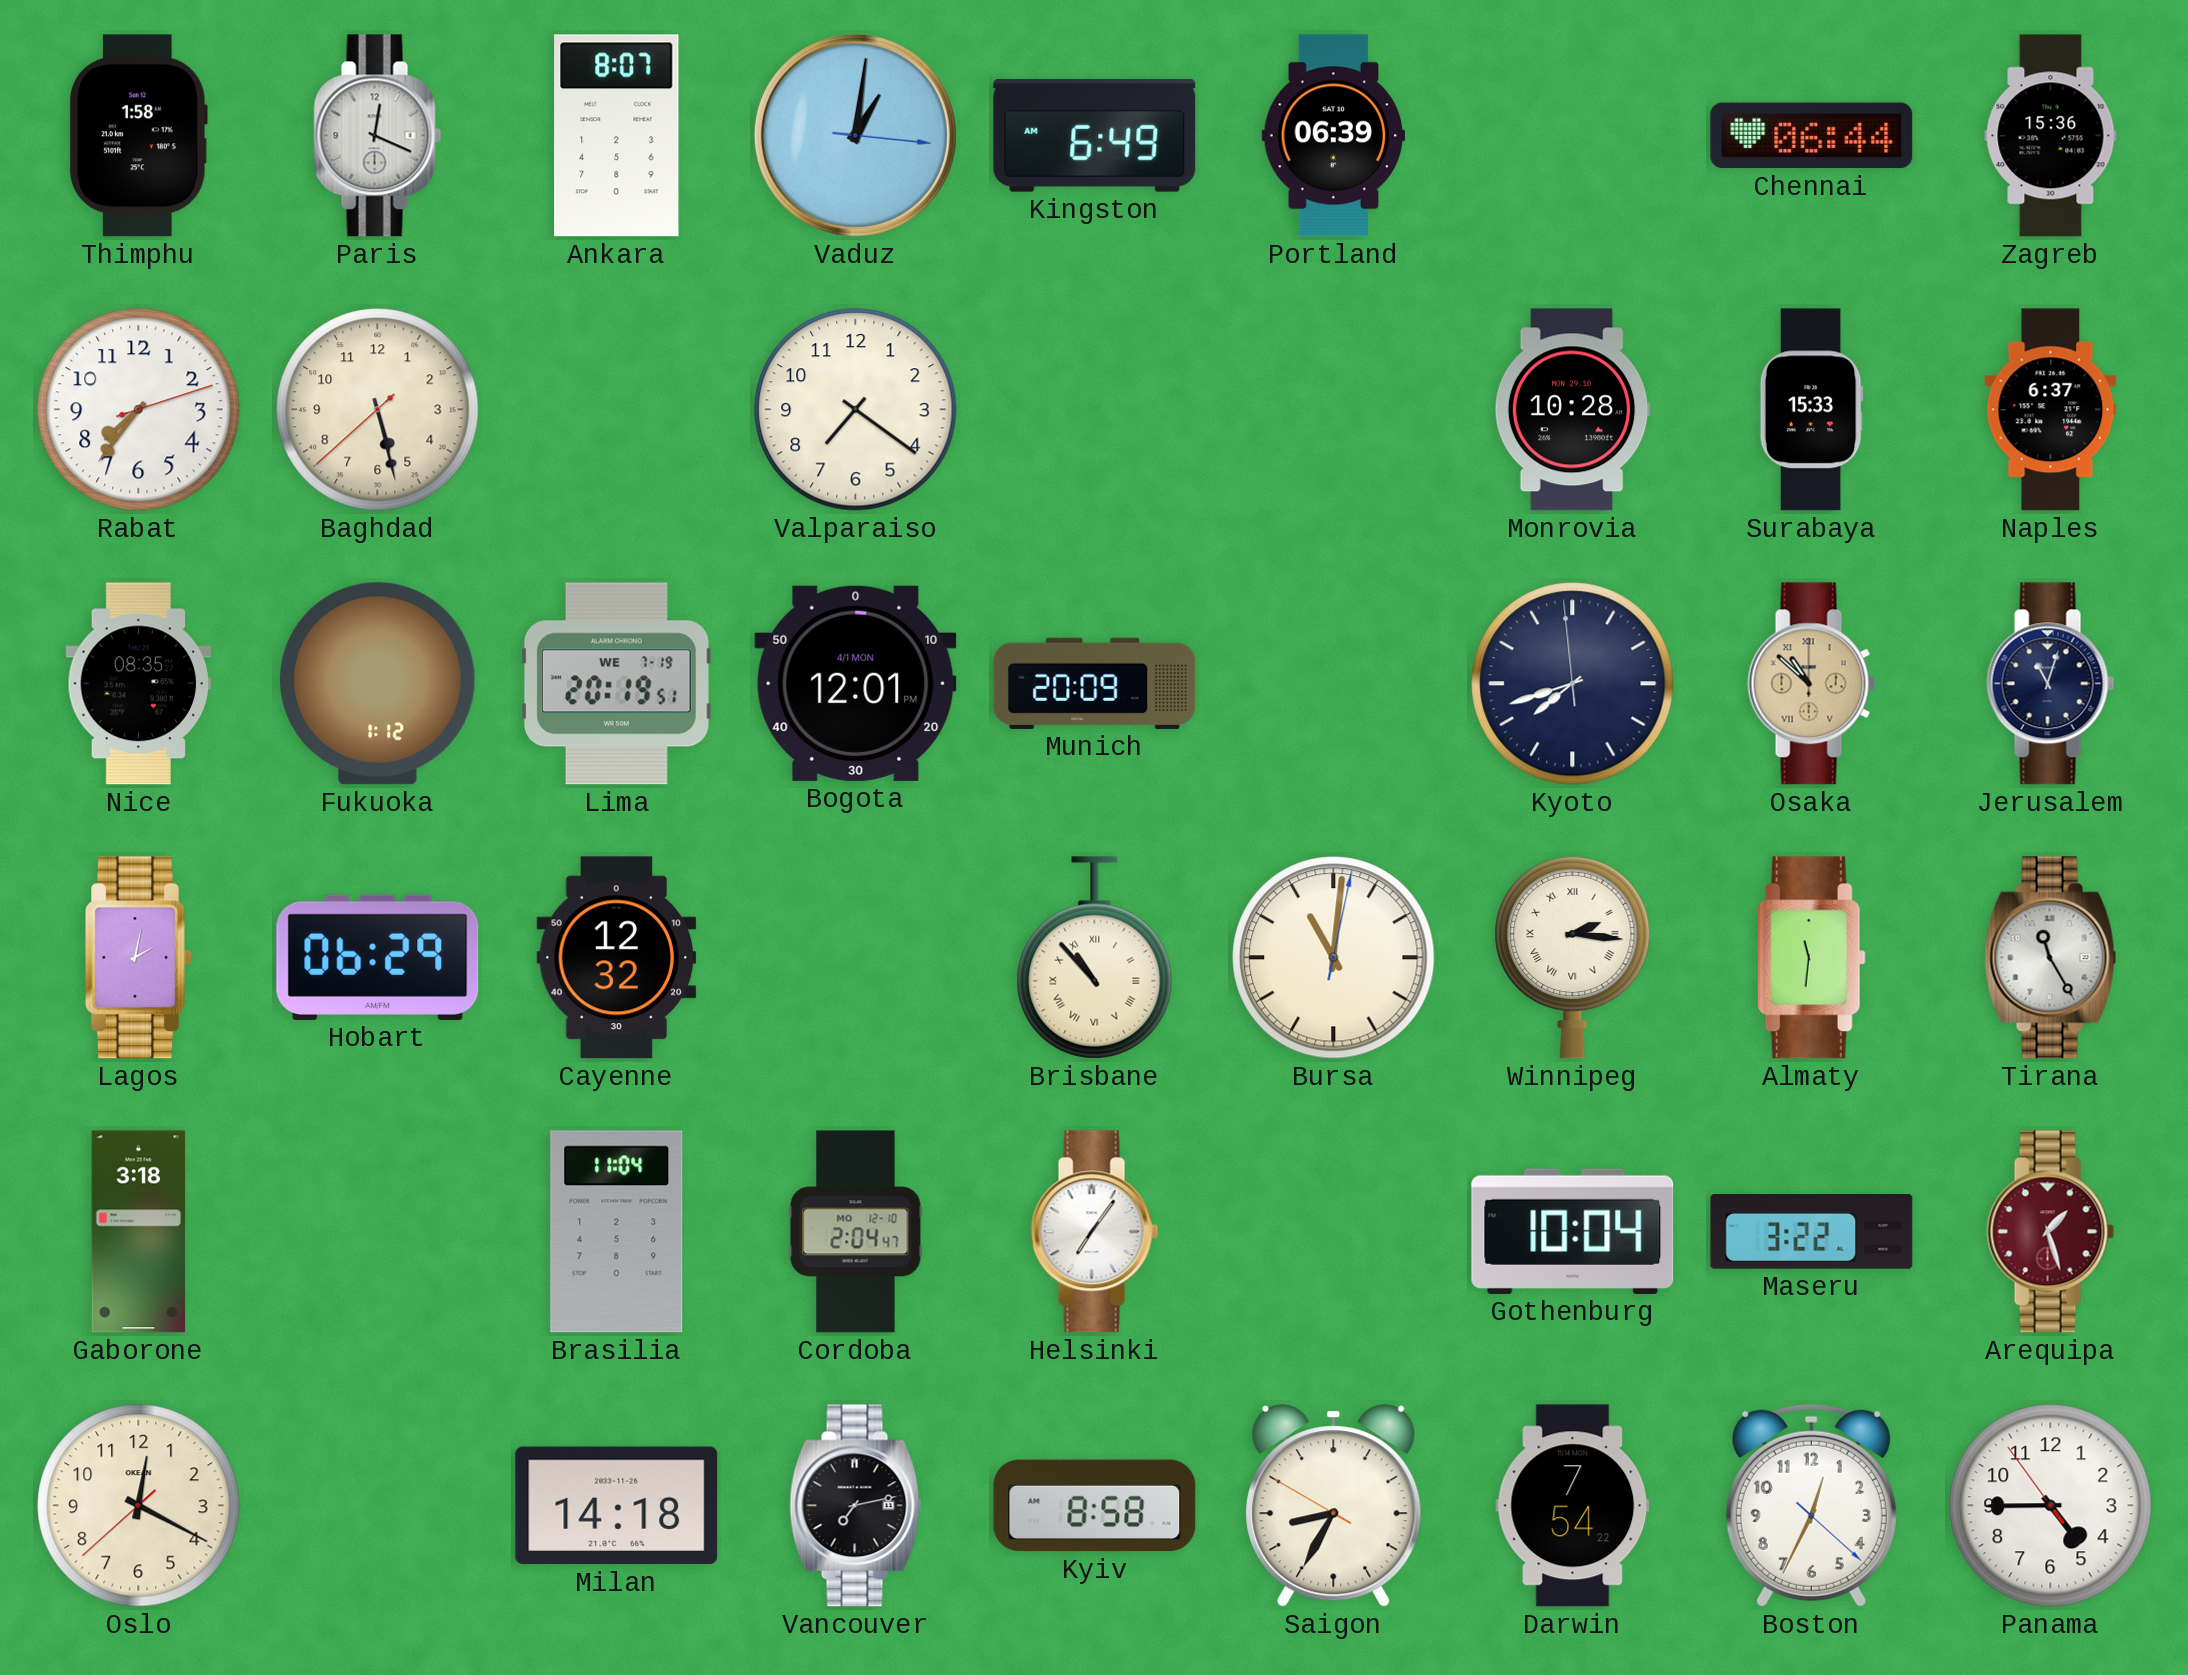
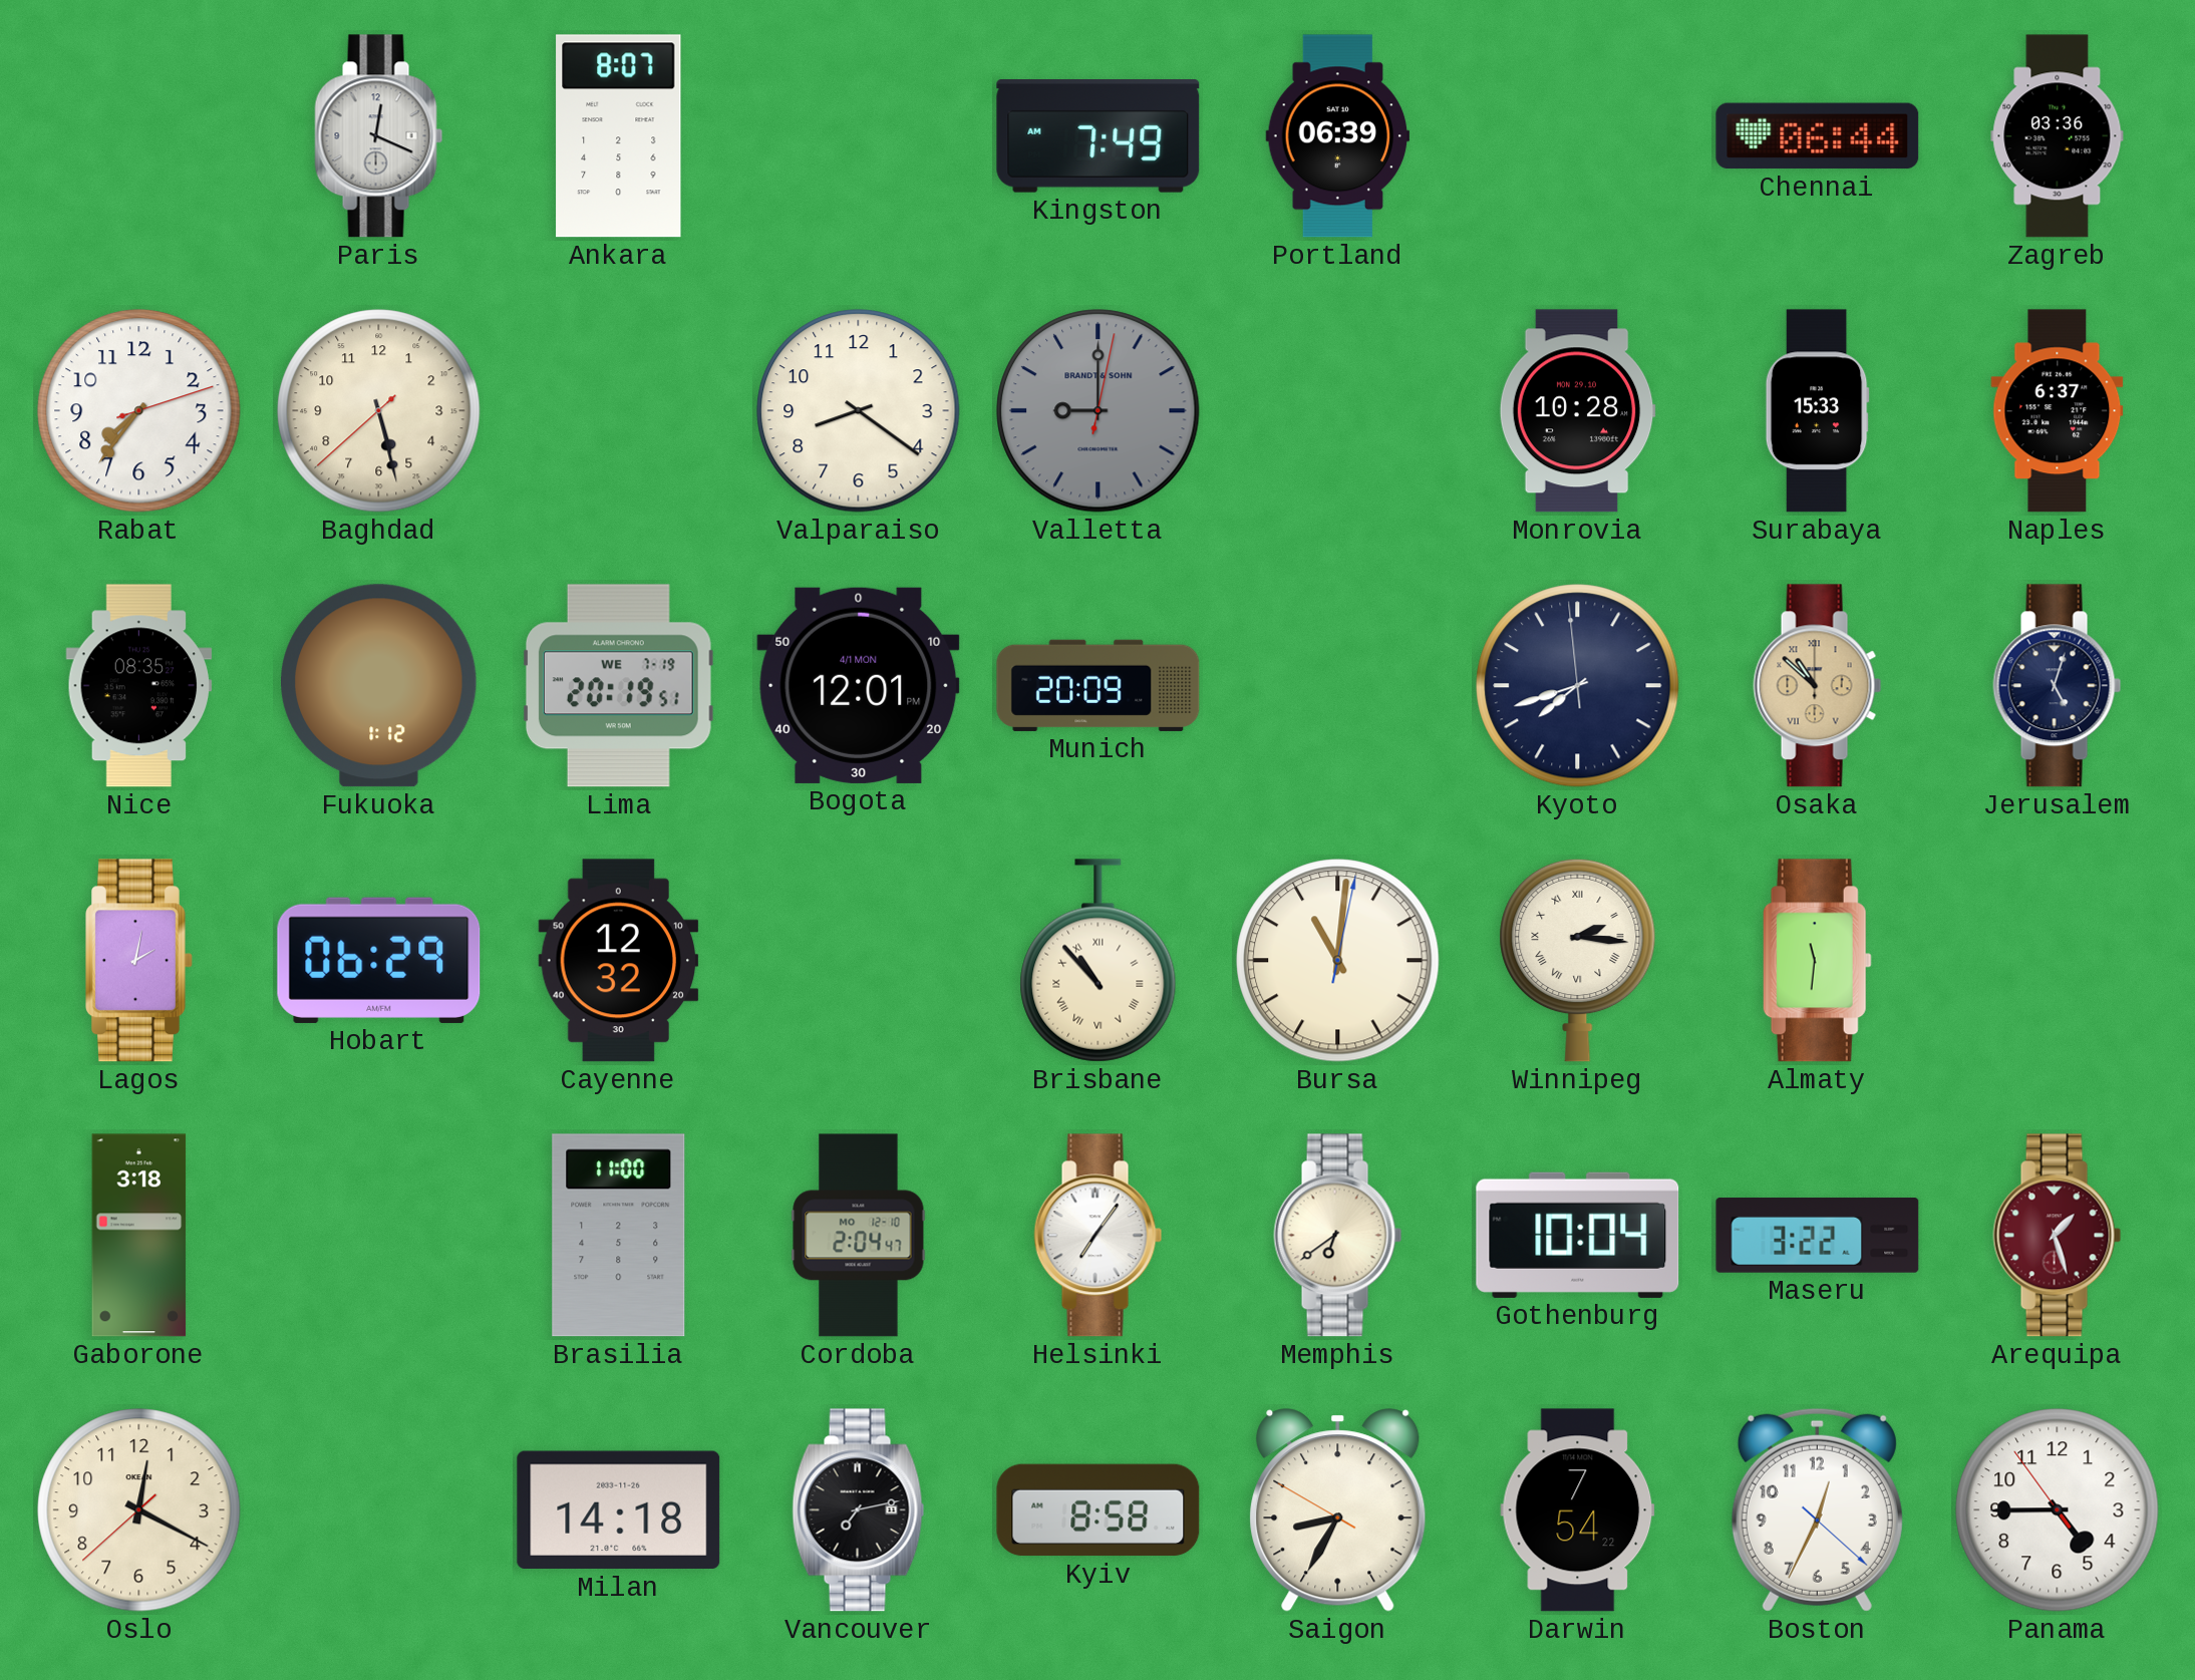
Thimphu: 1:58 -> none
Vaduz: 1:01 -> none
Kingston: 6:49 -> 7:49
Zagreb: 15:36 -> 03:36
Valparaiso: 7:21 -> 8:21
Valletta: none -> 9:00
Jerusalem: 11:03 -> 5:03
Tirana: 11:25 -> none
Brasilia: 11:04 -> 11:00
Memphis: none -> 6:39
